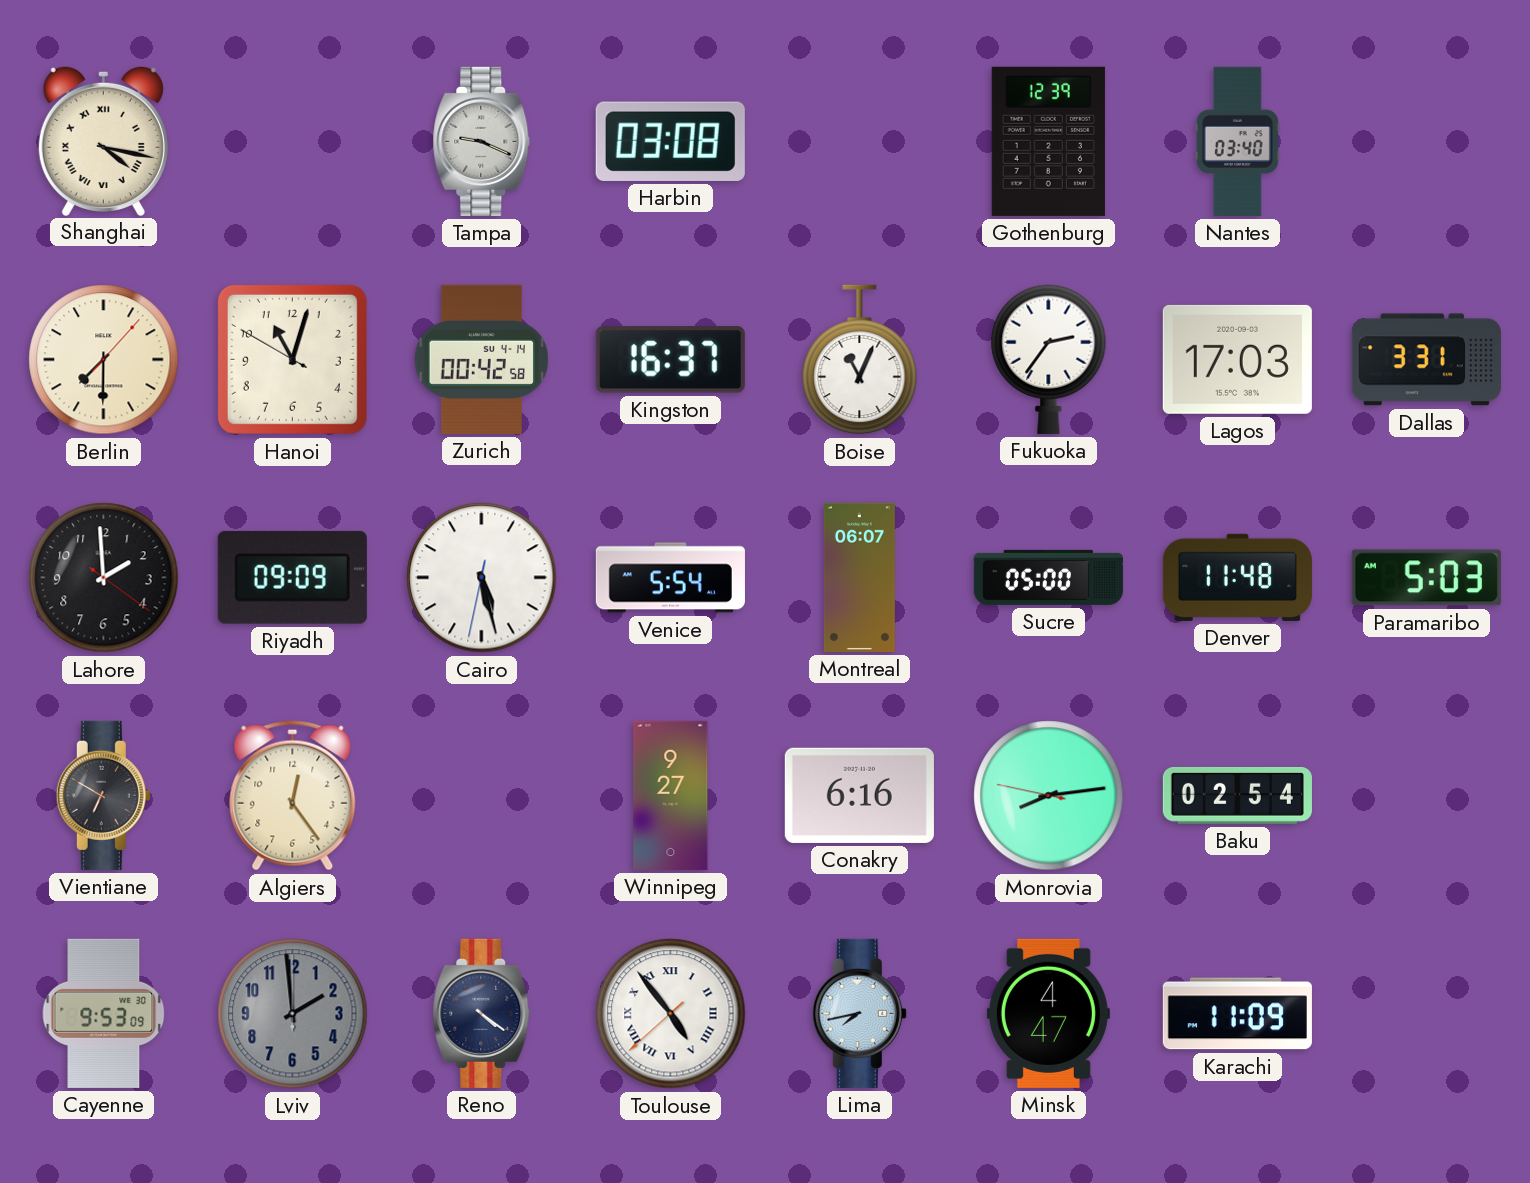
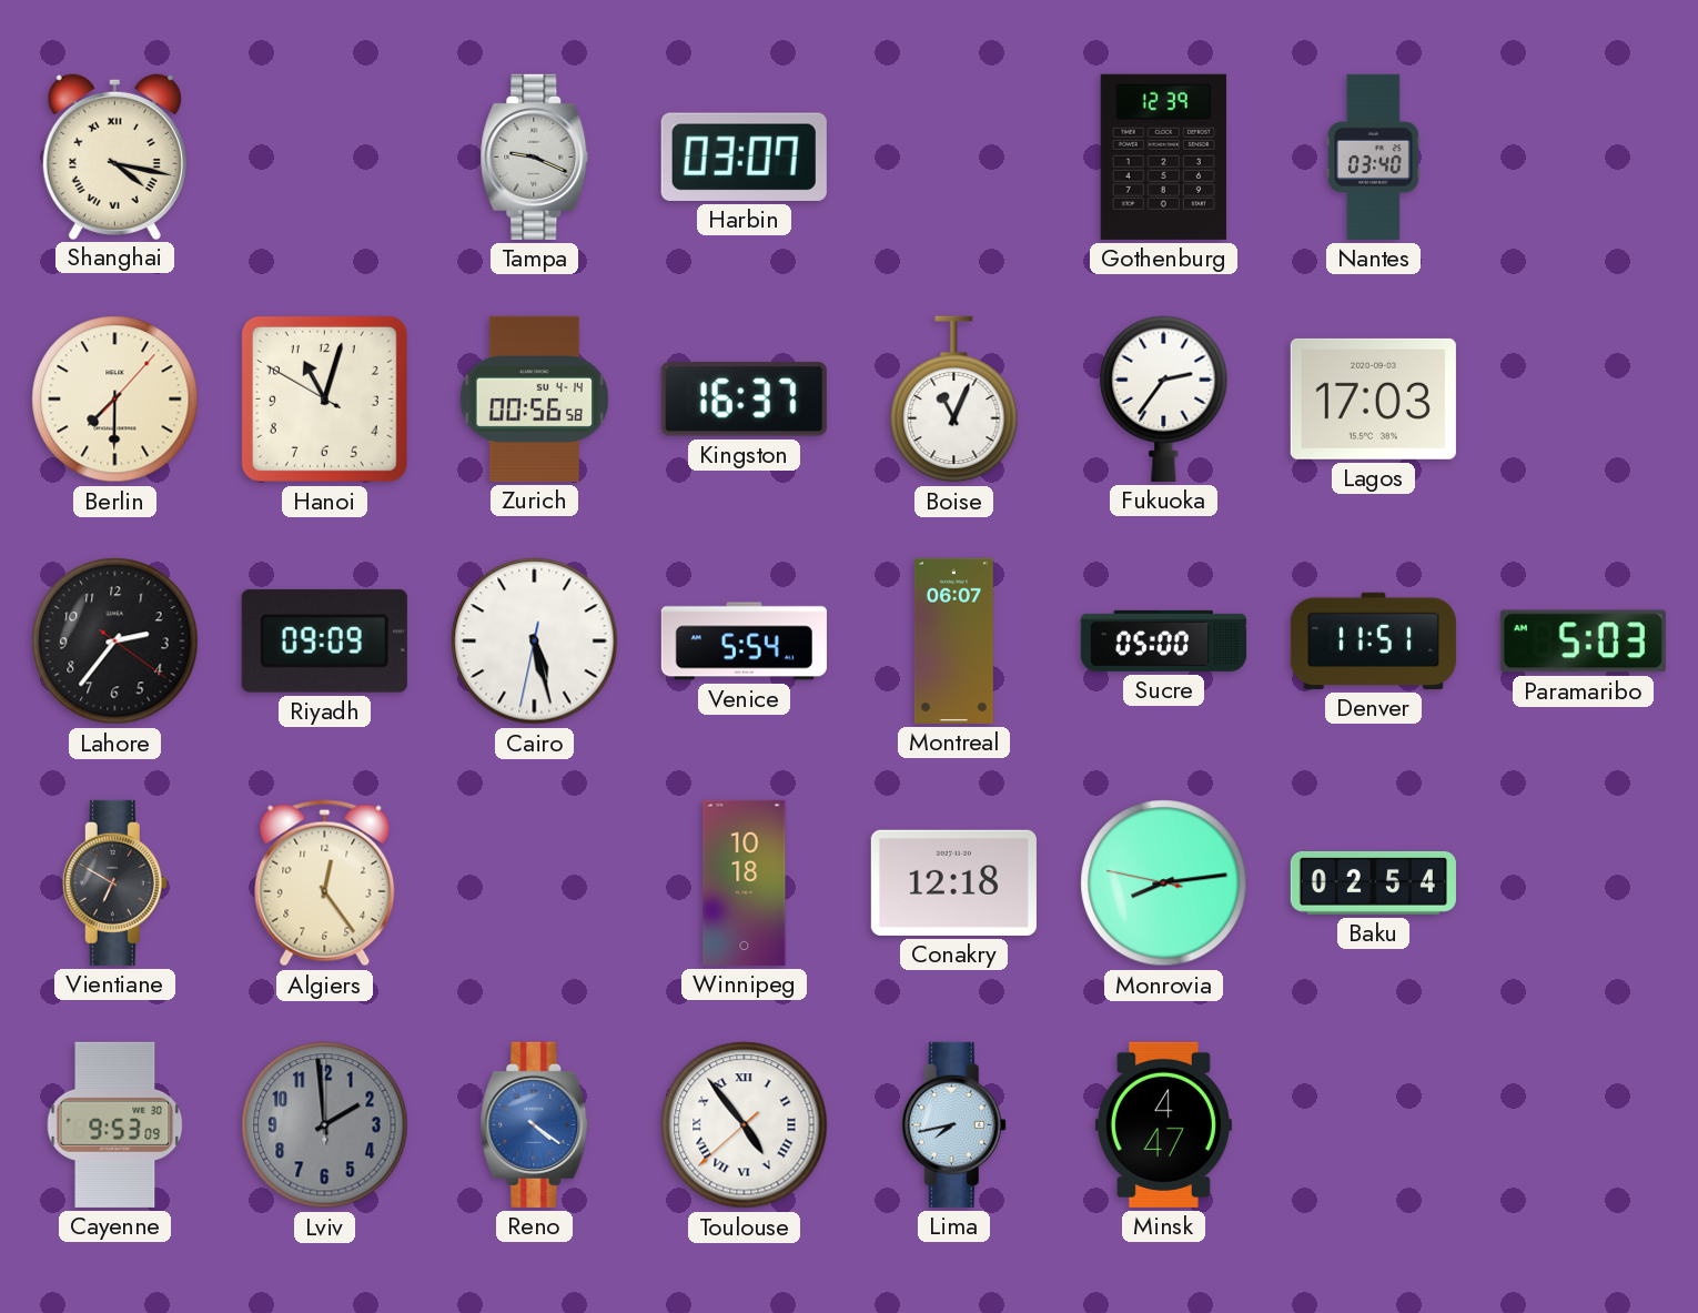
Harbin: 03:08 -> 03:07
Zurich: 00:42 -> 00:56
Dallas: 3:31 -> none
Lahore: 1:59 -> 2:36
Denver: 11:48 -> 11:51
Winnipeg: 9:27 -> 10:18
Conakry: 6:16 -> 12:18
Reno dial: navy -> blue
Karachi: 11:09 -> none
